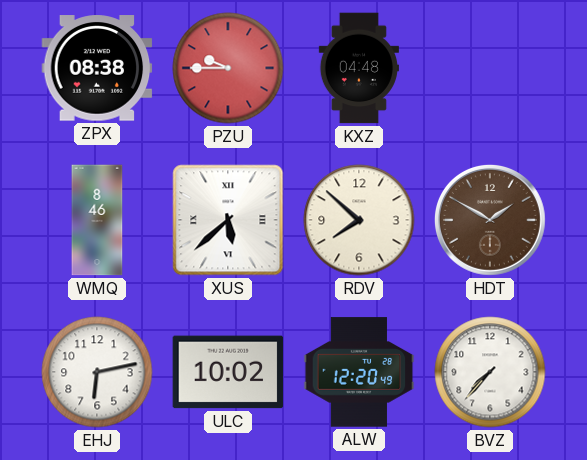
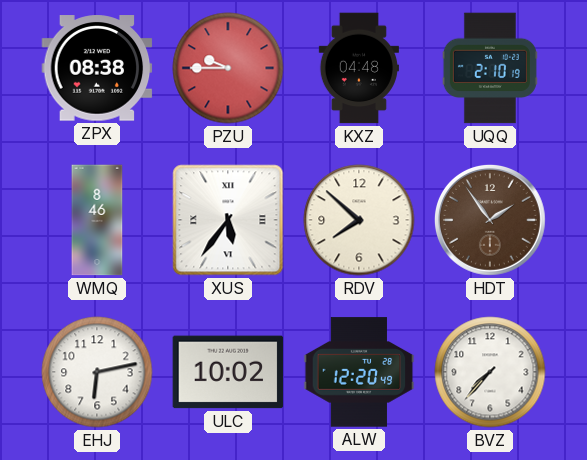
UQQ: none -> 2:10
XUS: 5:38 -> 5:36
HDT: 1:50 -> 1:54
